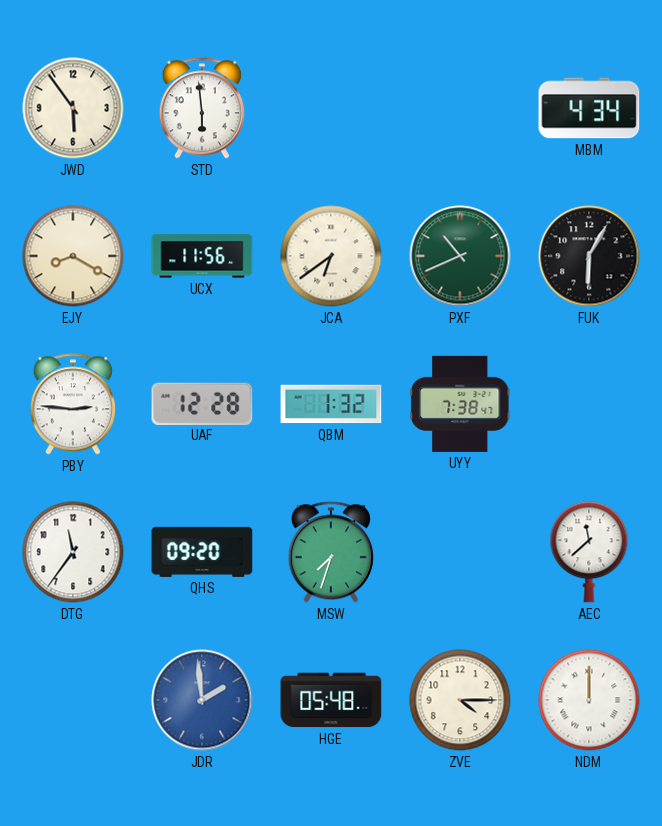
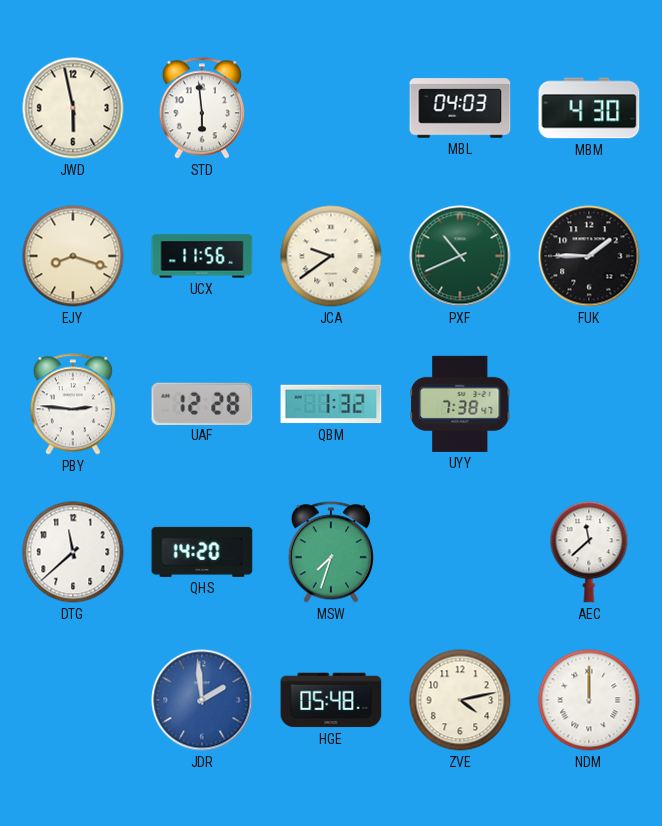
JWD: 5:54 -> 5:58
MBL: none -> 04:03
MBM: 4:34 -> 4:30
EJY: 8:20 -> 8:18
JCA: 6:39 -> 9:39
FUK: 6:05 -> 1:45
DTG: 11:36 -> 11:38
QHS: 09:20 -> 14:20
ZVE: 4:15 -> 4:13
